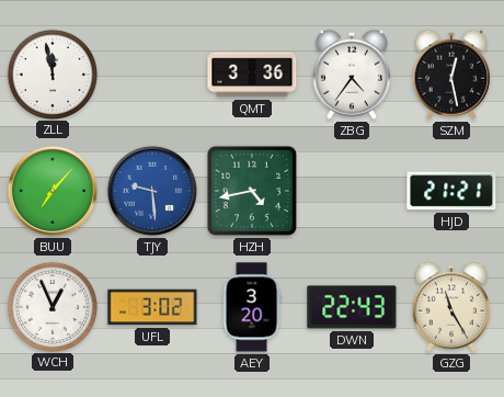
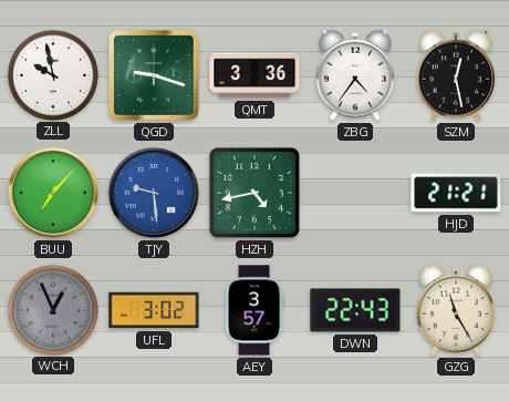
ZLL: 11:58 -> 9:58
QGD: none -> 9:18
WCH dial: white -> grey
AEY: 3:20 -> 3:57
